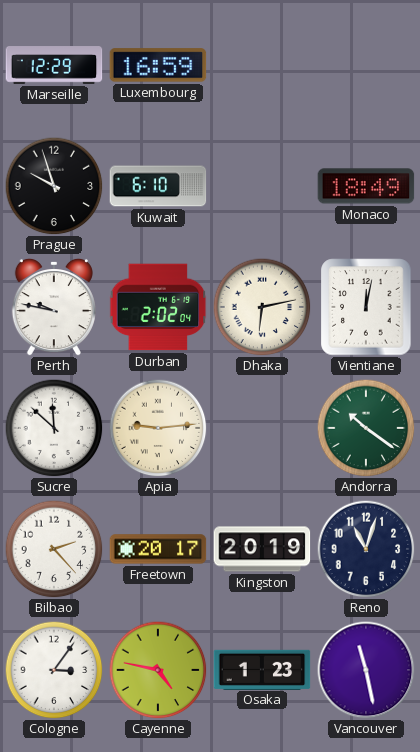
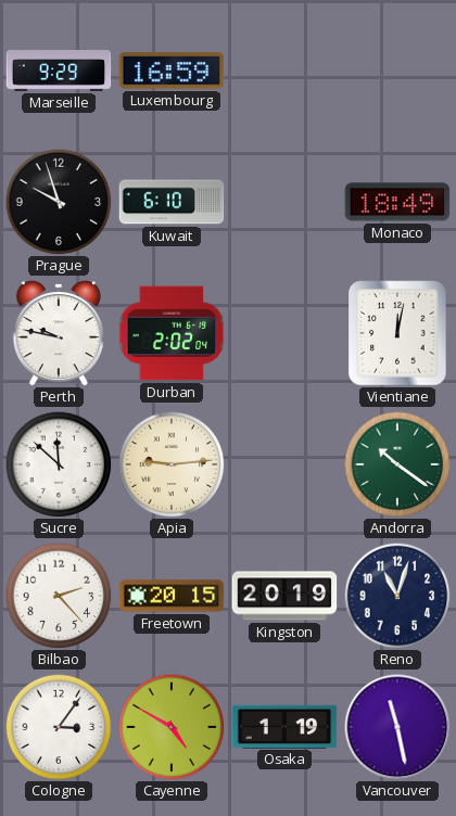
Marseille: 12:29 -> 9:29
Dhaka: 6:13 -> none
Freetown: 20:17 -> 20:15
Cayenne: 4:47 -> 4:50
Osaka: 1:23 -> 1:19
